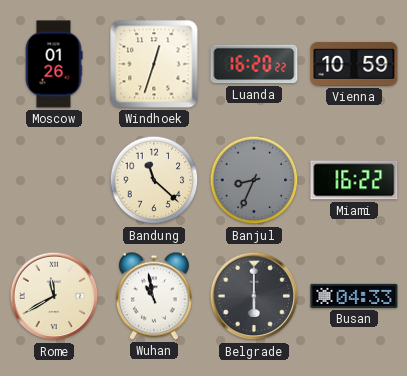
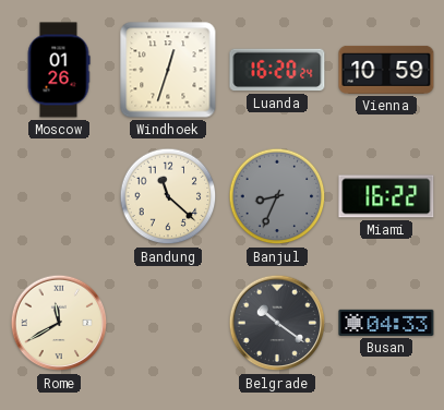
Luanda: 16:20:22 -> 16:20:24
Wuhan: 10:58 -> none
Belgrade: 6:00 -> 10:21
